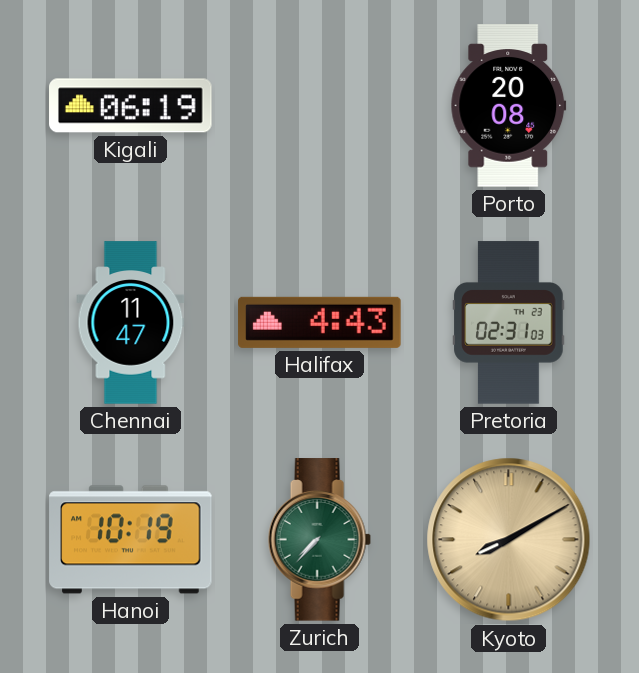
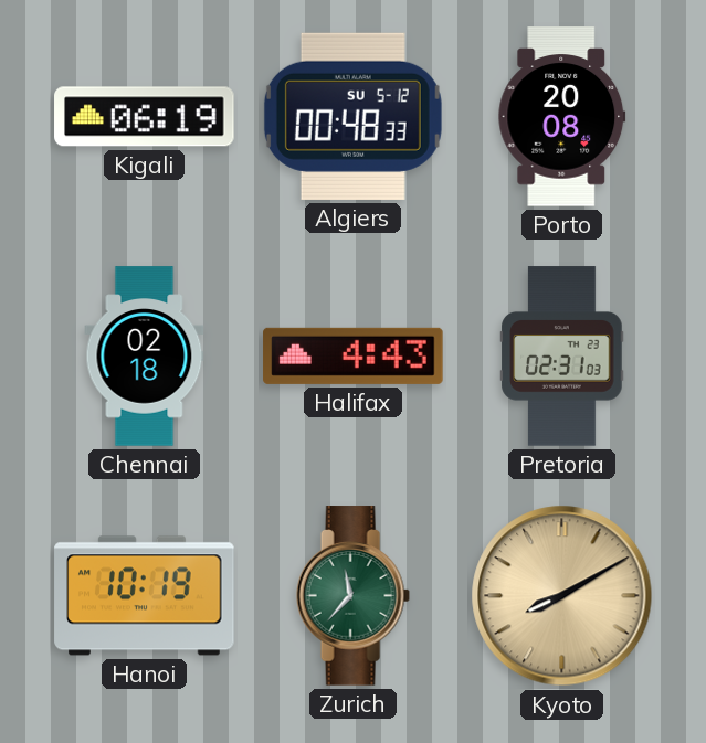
Algiers: none -> 00:48
Chennai: 11:47 -> 02:18
Zurich: 7:37 -> 11:37
